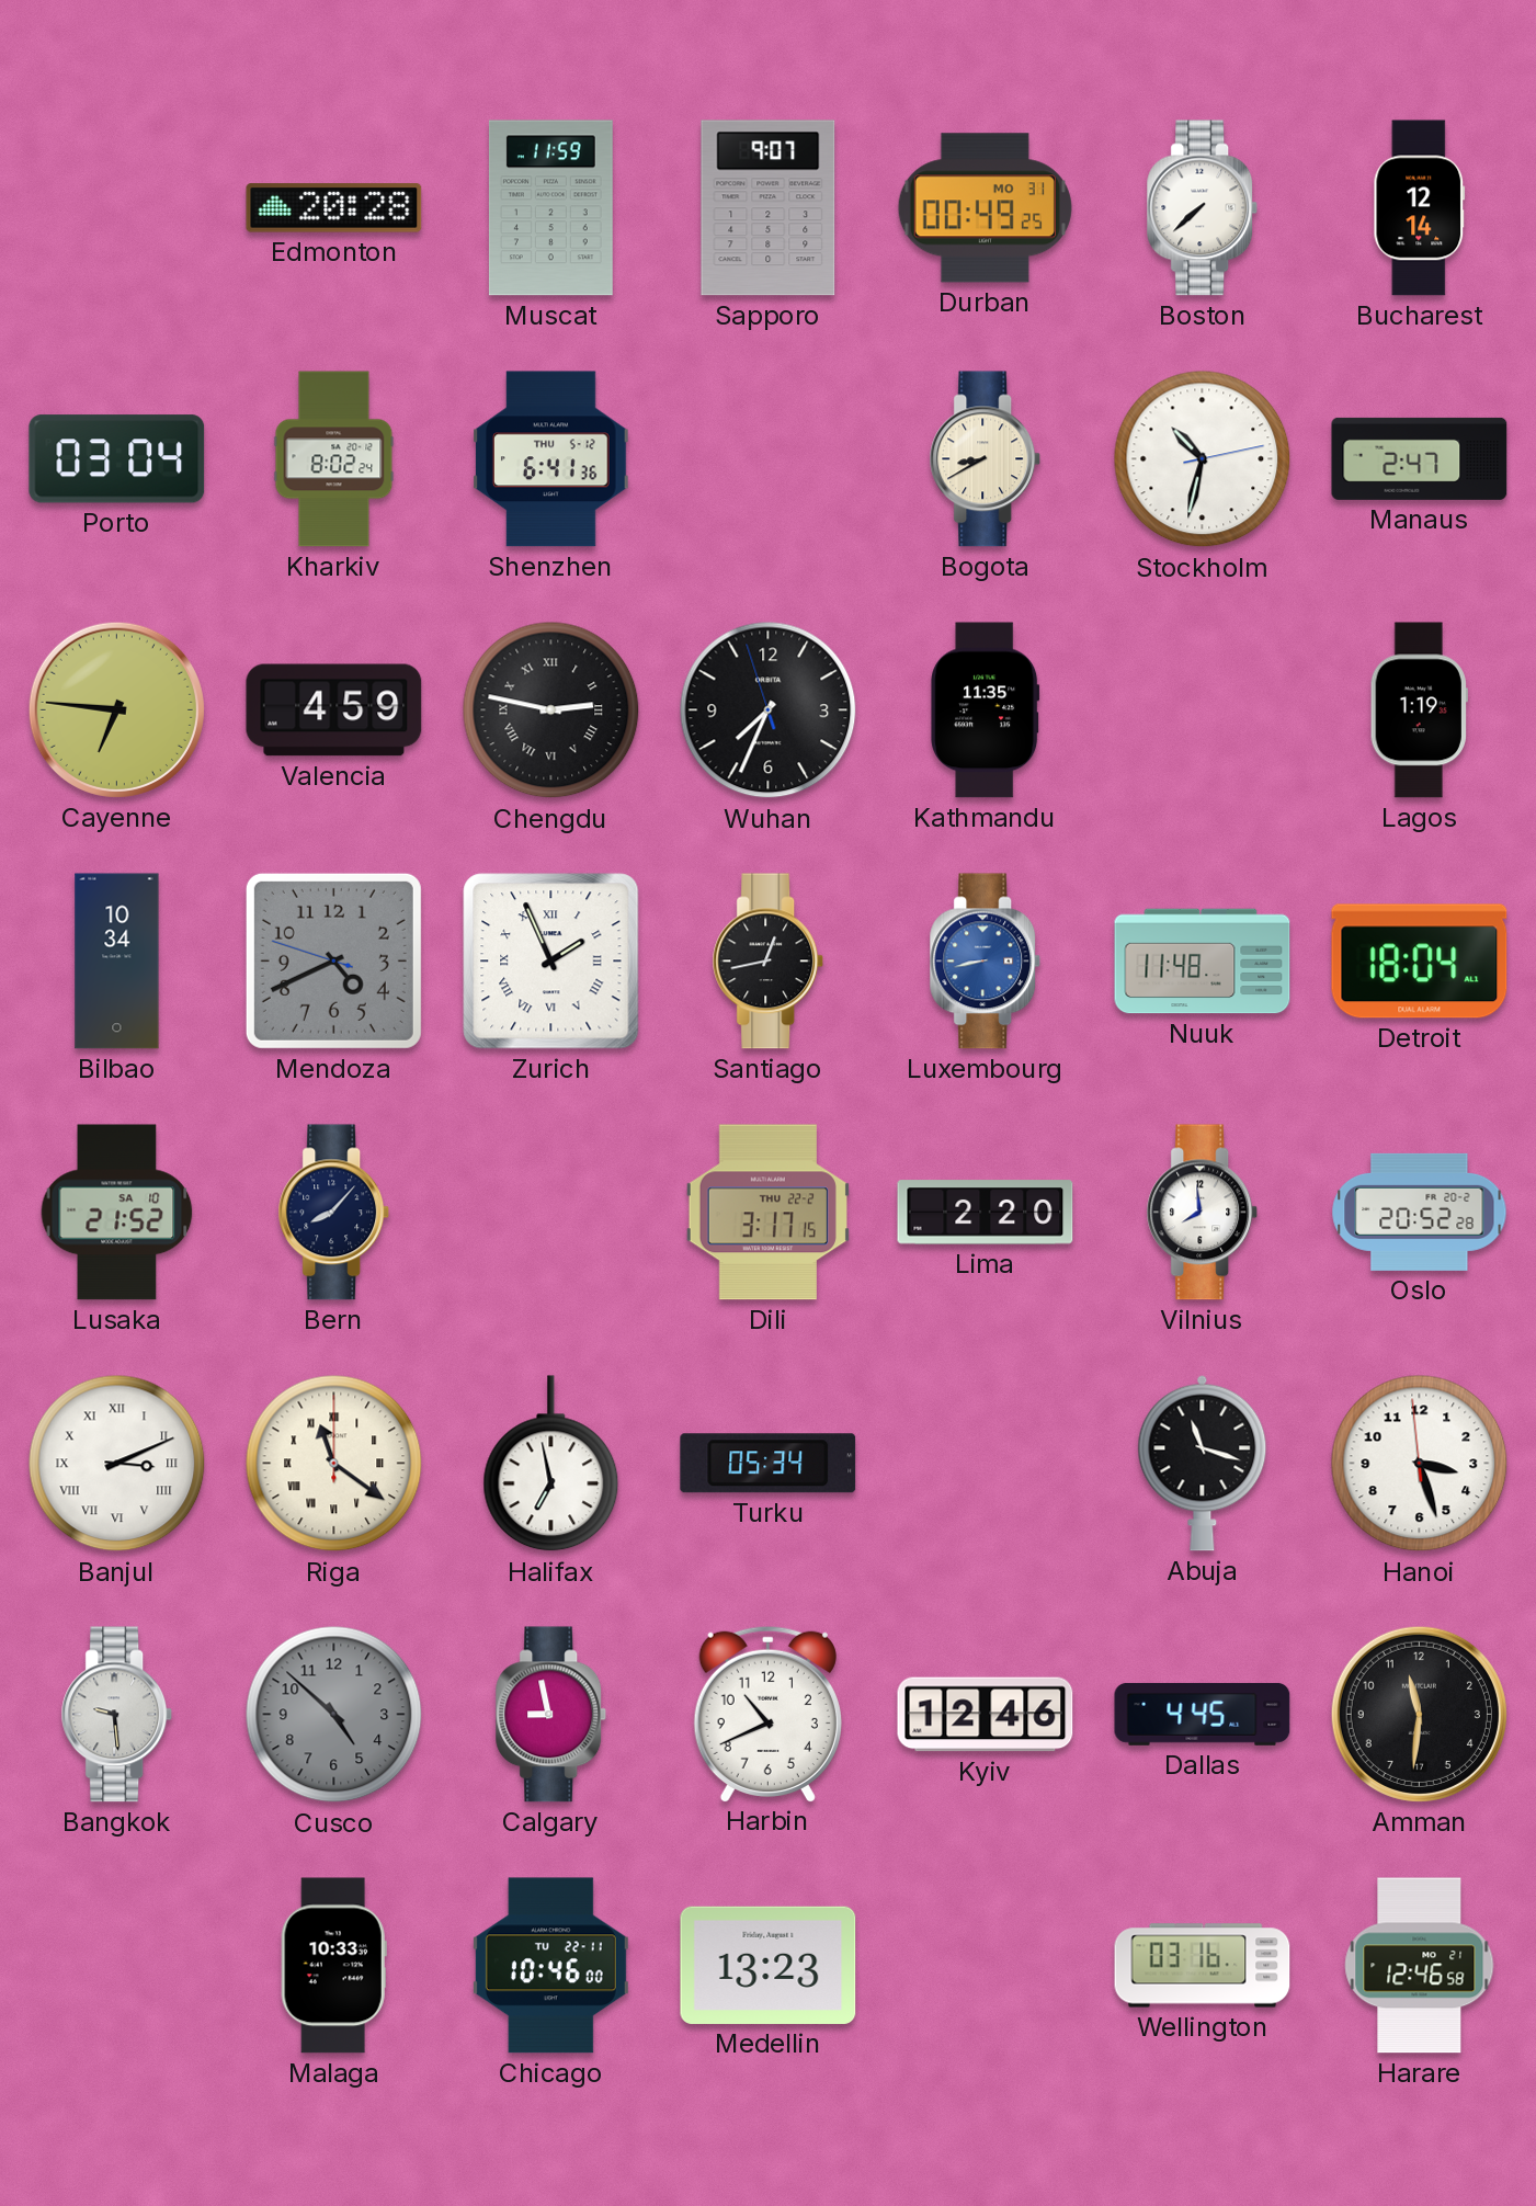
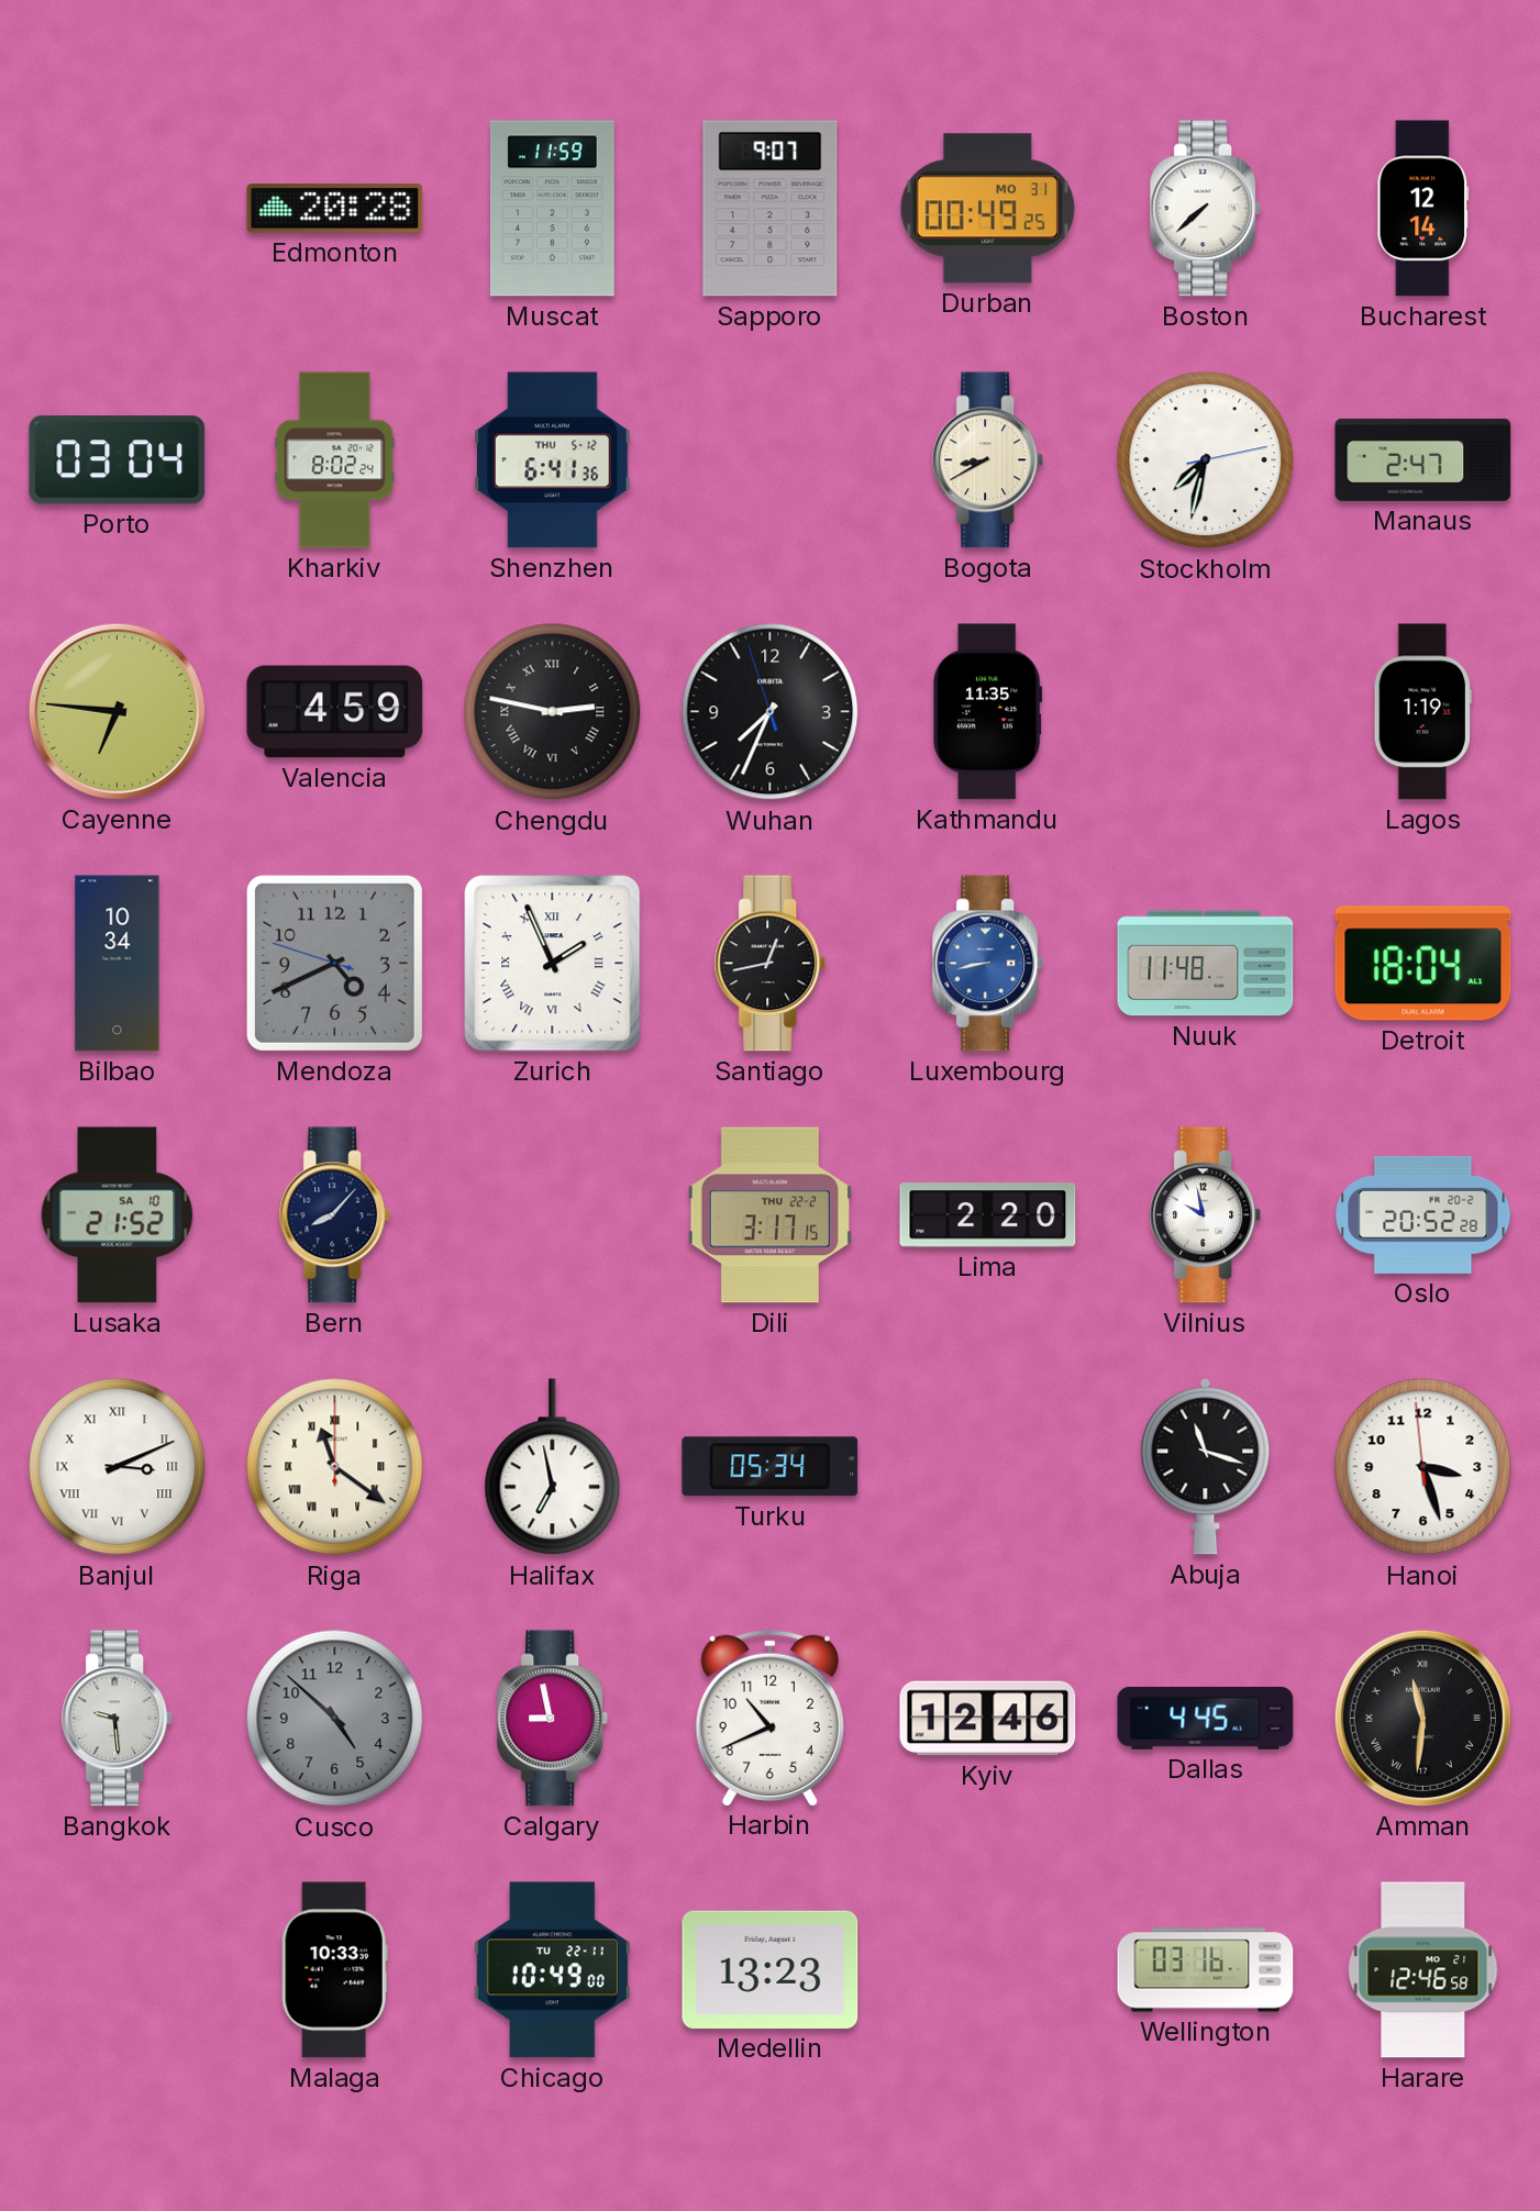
Stockholm: 10:32 -> 7:32
Vilnius: 7:59 -> 9:58
Amman numerals: Arabic -> Roman
Chicago: 10:46 -> 10:49
